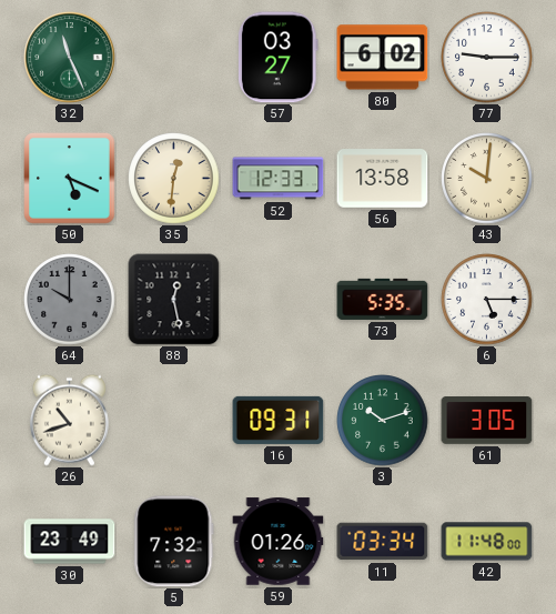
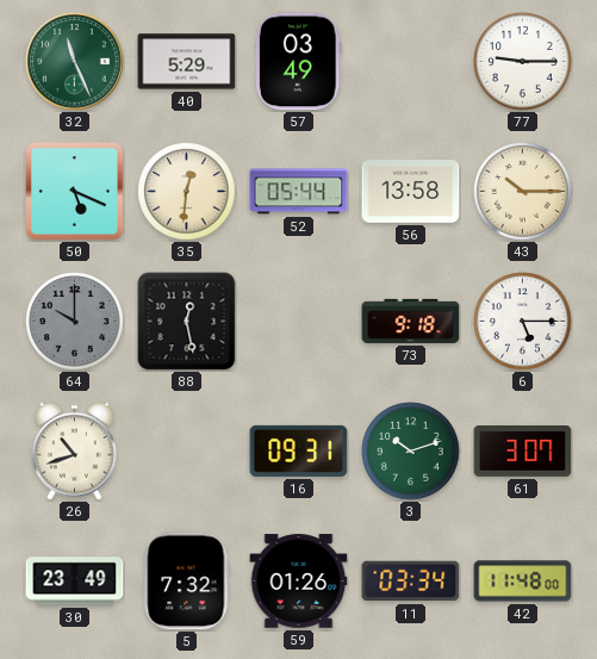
40: none -> 5:29
57: 03:27 -> 03:49
80: 6:02 -> none
52: 12:33 -> 05:44
43: 10:01 -> 10:15
73: 5:35 -> 9:18
61: 3:05 -> 3:07
